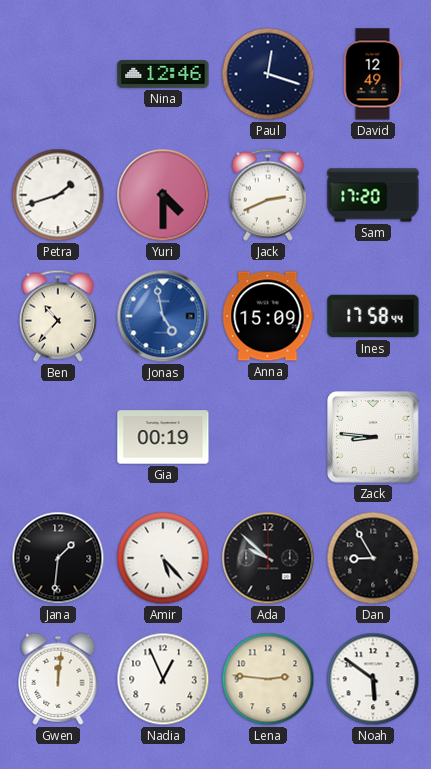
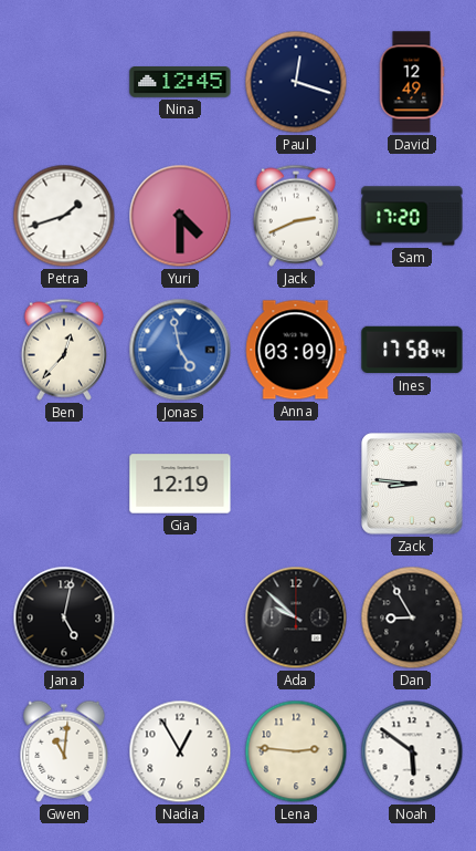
Nina: 12:46 -> 12:45
Ben: 10:37 -> 12:37
Anna: 15:09 -> 03:09
Gia: 00:19 -> 12:19
Jana: 1:31 -> 5:02
Amir: 5:23 -> none
Gwen: 12:01 -> 11:01
Nadia: 12:56 -> 12:55
